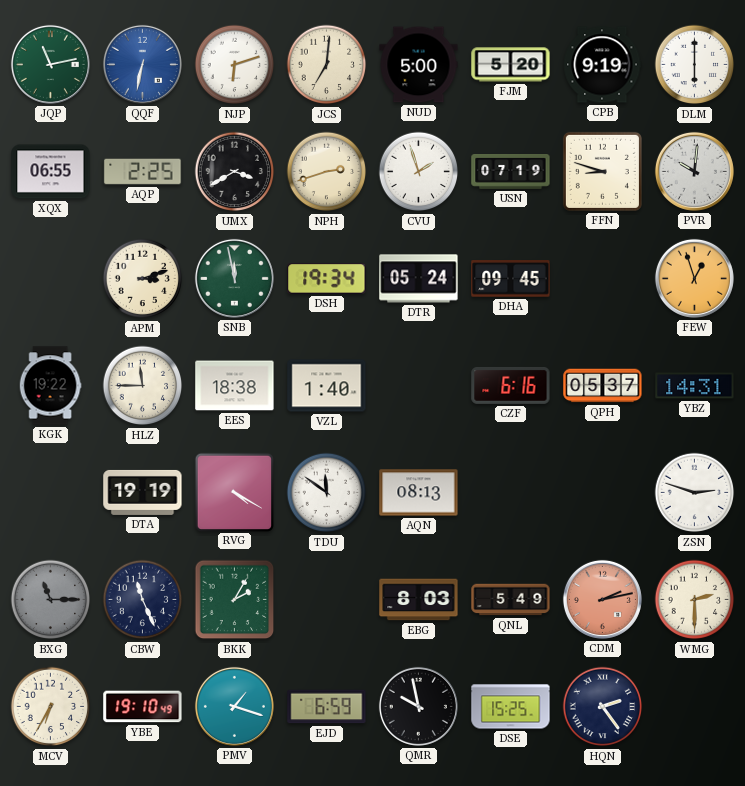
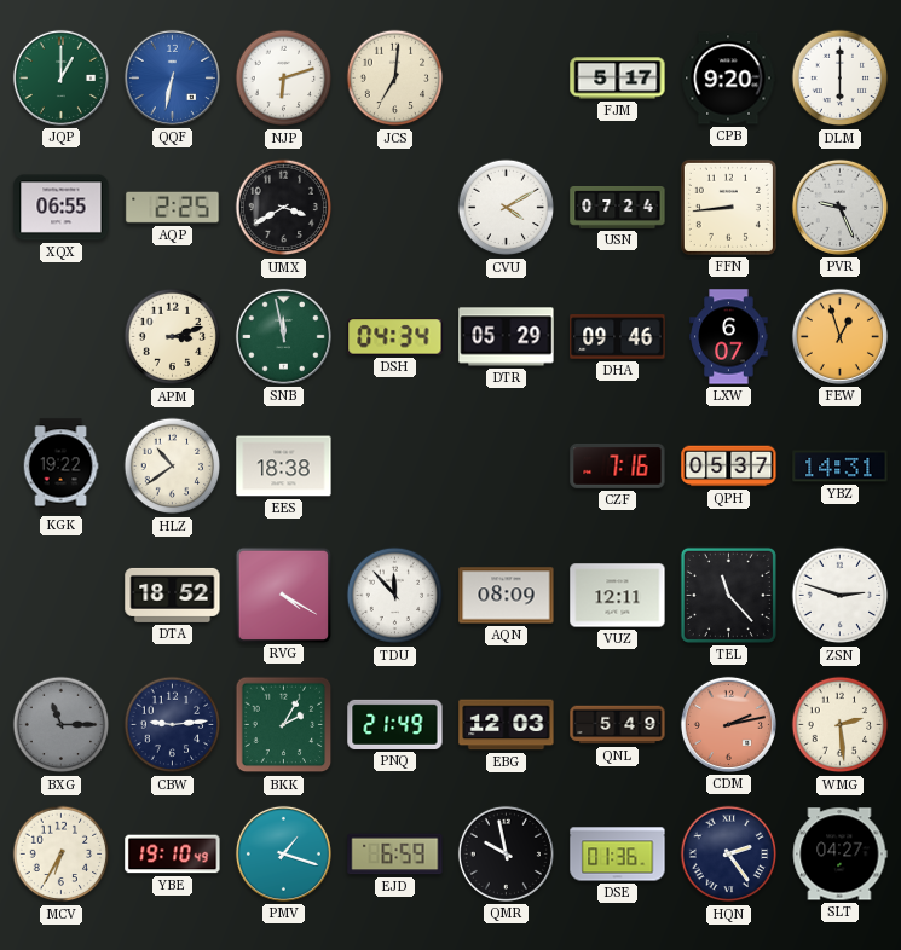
JQP: 11:13 -> 1:00
NUD: 5:00 -> none
FJM: 5:20 -> 5:17
CPB: 9:19 -> 9:20
NPH: 2:42 -> none
CVU: 1:57 -> 4:10
USN: 07:19 -> 07:24
FFN: 8:48 -> 8:44
PVR: 10:01 -> 9:26
DSH: 19:34 -> 04:34
DTR: 05:24 -> 05:29
DHA: 09:45 -> 09:46
LXW: none -> 6:07
HLZ: 11:45 -> 10:39
VZL: 1:40 -> none
CZF: 6:16 -> 7:16
DTA: 19:19 -> 18:52
TDU: 11:51 -> 11:53
AQN: 08:13 -> 08:09
VUZ: none -> 12:11
TEL: none -> 11:23
CBW: 11:26 -> 9:14
PNQ: none -> 21:49
EBG: 8:03 -> 12:03
WMG: 2:30 -> 2:29
DSE: 15:25 -> 01:36
SLT: none -> 04:27
